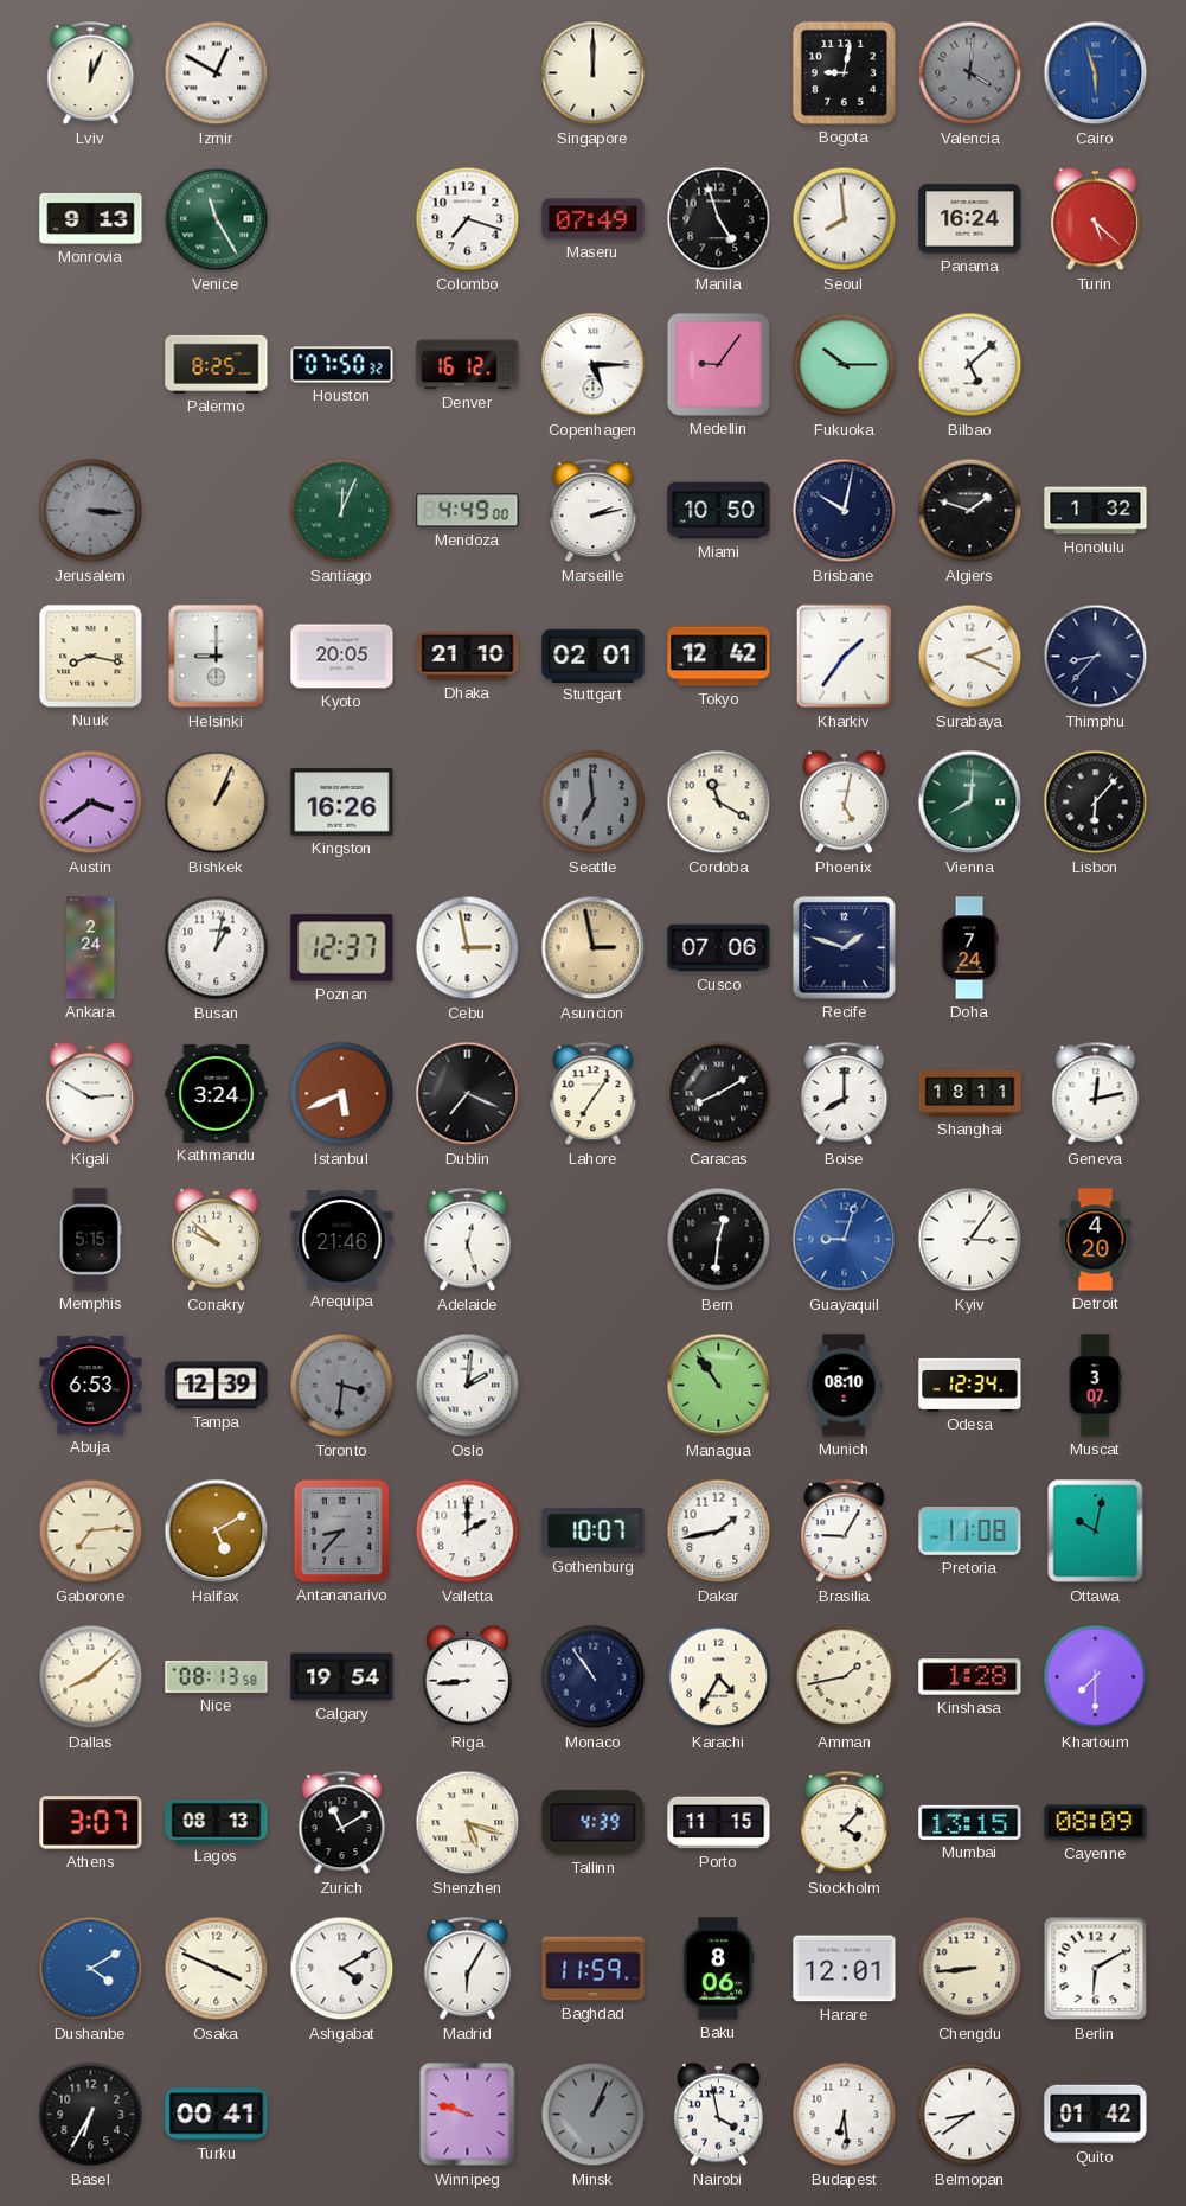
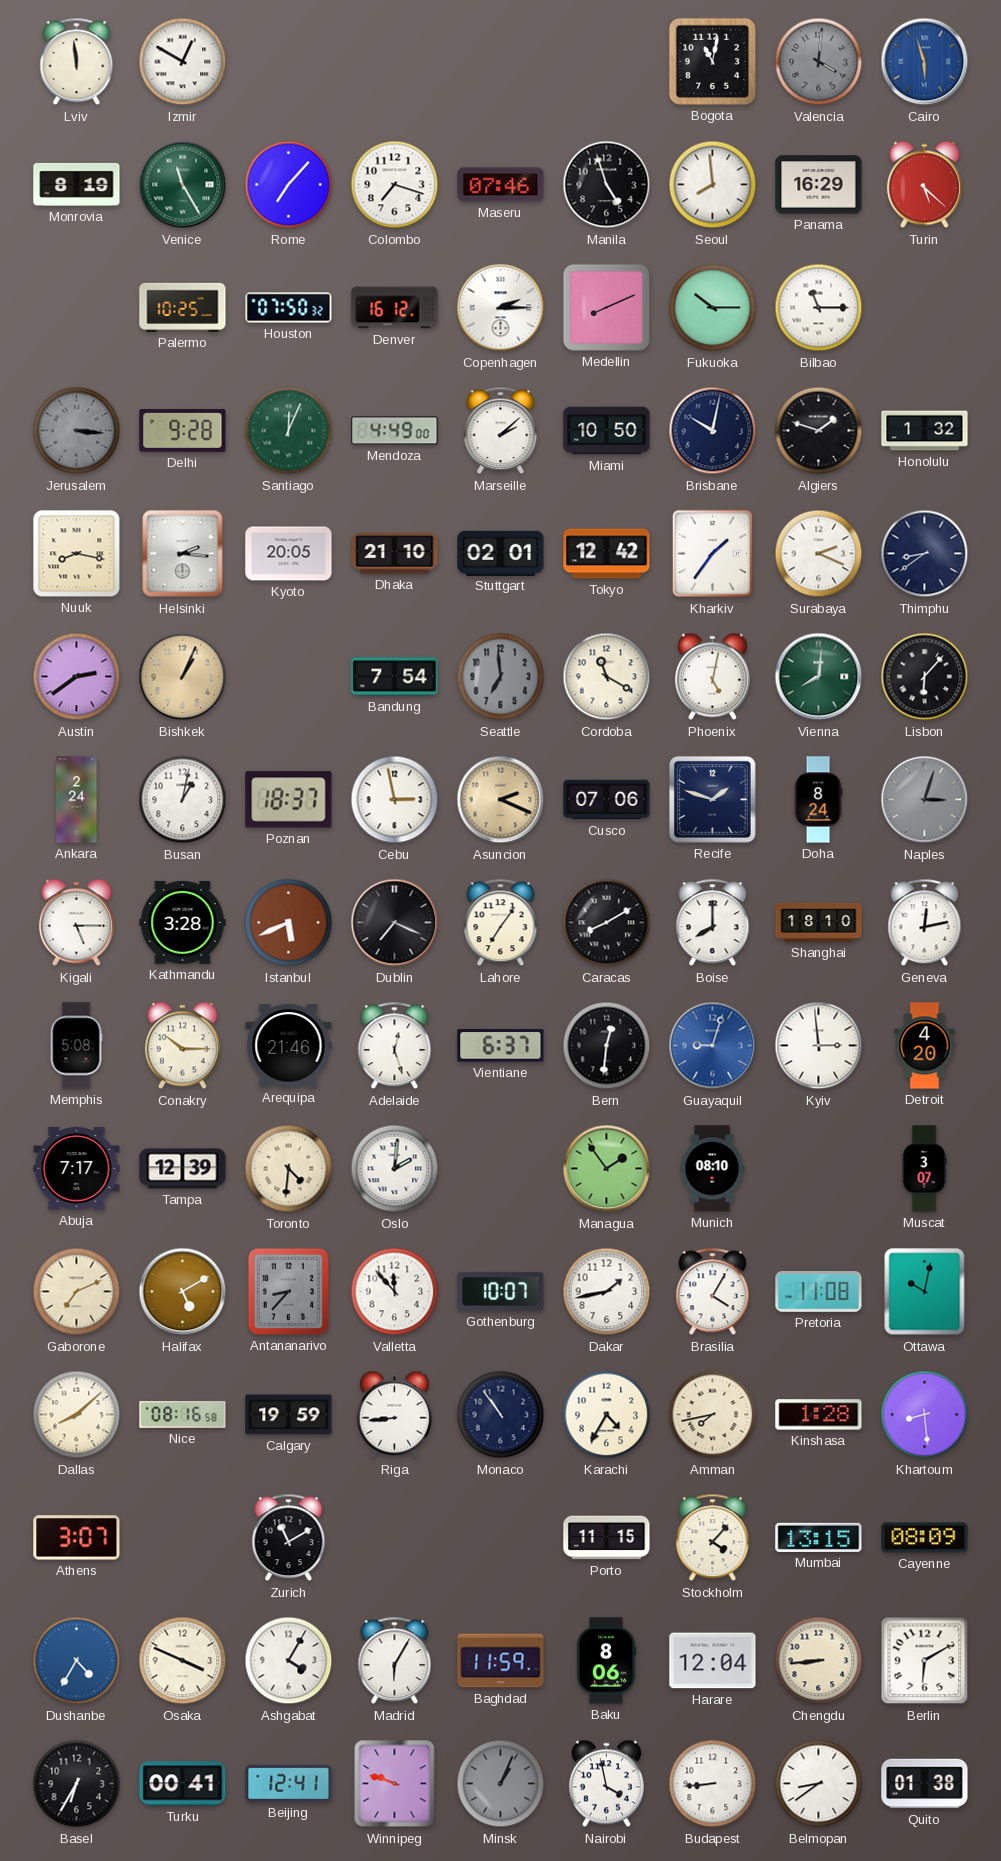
Lviv: 12:04 -> 11:59
Singapore: 12:00 -> none
Bogota: 9:02 -> 11:02
Monrovia: 9:13 -> 8:19
Rome: none -> 7:07
Maseru: 07:49 -> 07:46
Panama: 16:24 -> 16:29
Palermo: 8:25 -> 10:25
Copenhagen: 5:15 -> 2:15
Medellin: 9:06 -> 8:11
Bilbao: 5:08 -> 11:15
Delhi: none -> 9:28
Marseille: 2:13 -> 2:08
Helsinki: 9:00 -> 2:16
Thimphu: 8:37 -> 8:39
Austin: 3:39 -> 2:39
Kingston: 16:26 -> none
Bandung: none -> 7:54
Poznan: 12:37 -> 18:37
Asuncion: 2:58 -> 2:19
Doha: 7:24 -> 8:24
Naples: none -> 3:03
Kigali: 2:50 -> 5:15
Kathmandu: 3:24 -> 3:28
Shanghai: 18:11 -> 18:10
Memphis: 5:15 -> 5:08
Conakry: 9:52 -> 10:15
Vientiane: none -> 6:37
Kyiv: 3:06 -> 2:59
Abuja: 6:53 -> 7:17
Toronto: 3:31 -> 4:31
Toronto dial: grey -> cream
Managua: 10:54 -> 1:54
Odesa: 12:34 -> none
Gaborone: 7:14 -> 7:11
Valletta: 2:00 -> 11:53
Brasilia: 9:05 -> 4:05
Nice: 08:13 -> 08:16
Calgary: 19:54 -> 19:59
Amman: 1:43 -> 7:43
Khartoum: 7:30 -> 8:29
Lagos: 08:13 -> none
Shenzhen: 5:18 -> none
Tallinn: 4:39 -> none
Dushanbe: 4:10 -> 4:35
Ashgabat: 4:10 -> 4:05
Harare: 12:01 -> 12:04
Beijing: none -> 12:41
Budapest: 6:29 -> 8:44
Quito: 01:42 -> 01:38
